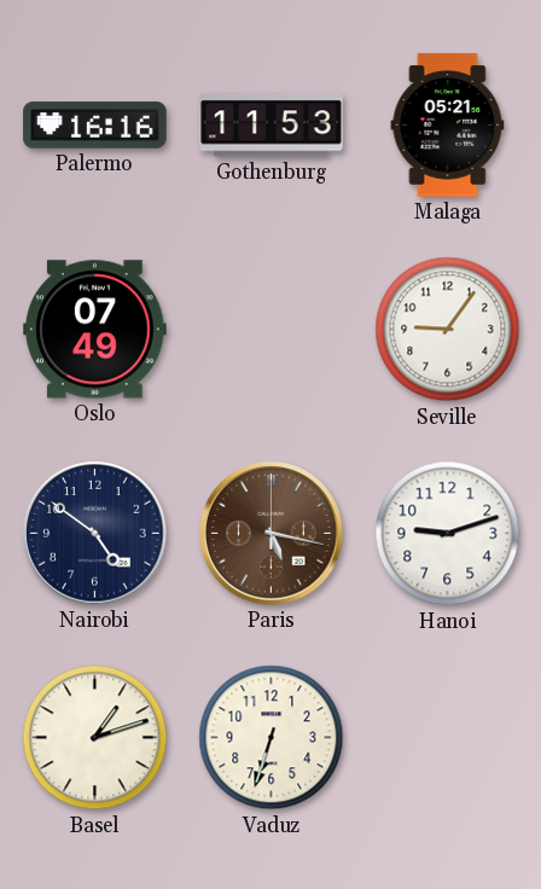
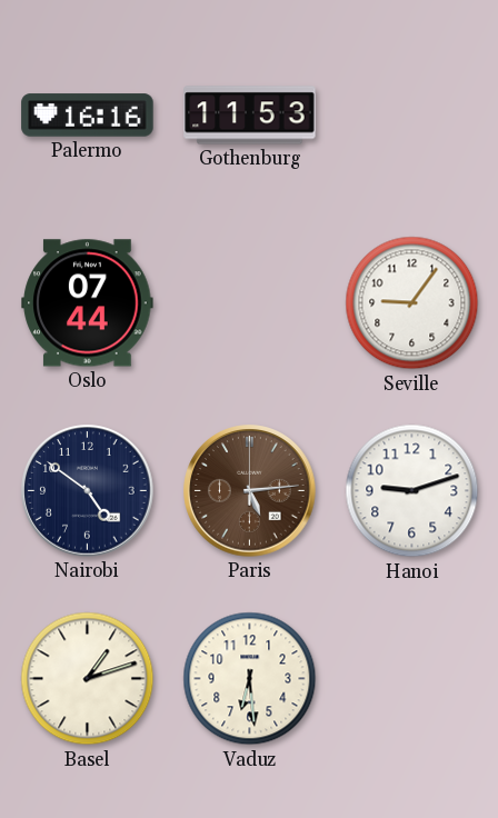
Malaga: 05:21 -> none
Oslo: 07:49 -> 07:44
Paris: 5:17 -> 5:14
Vaduz: 6:33 -> 6:29
